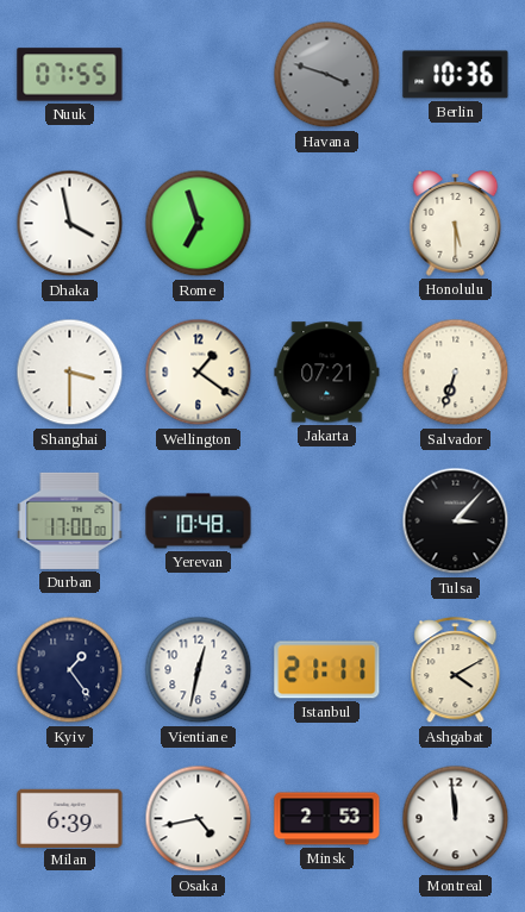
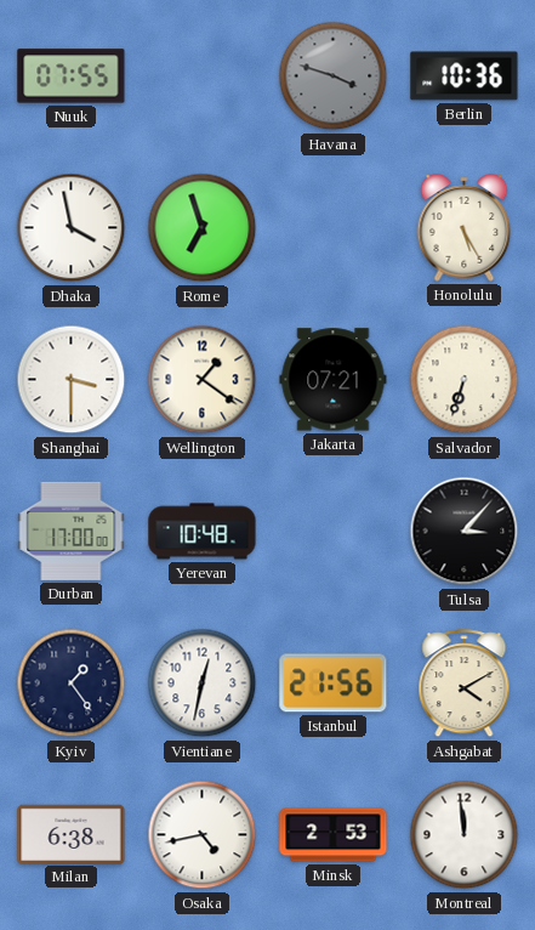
Honolulu: 5:30 -> 5:25
Istanbul: 21:11 -> 21:56
Milan: 6:39 -> 6:38
